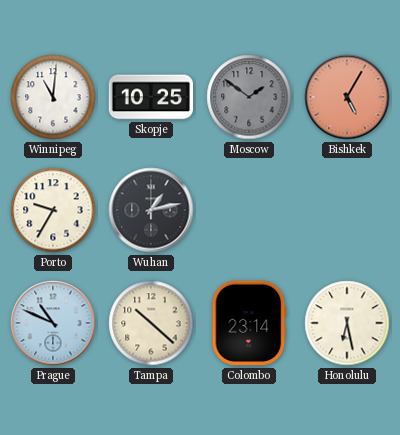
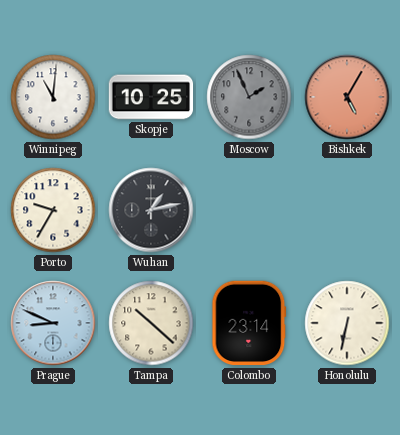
Moscow: 1:51 -> 1:56
Prague: 10:49 -> 8:49
Honolulu: 6:28 -> 6:32
